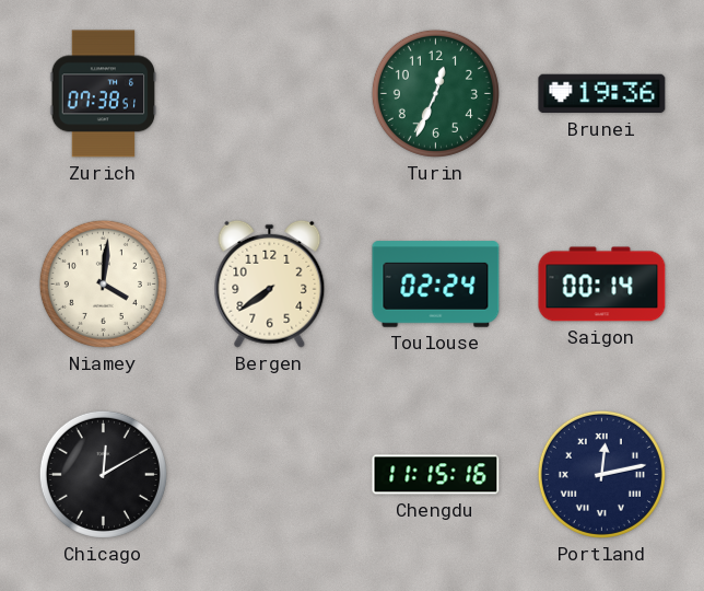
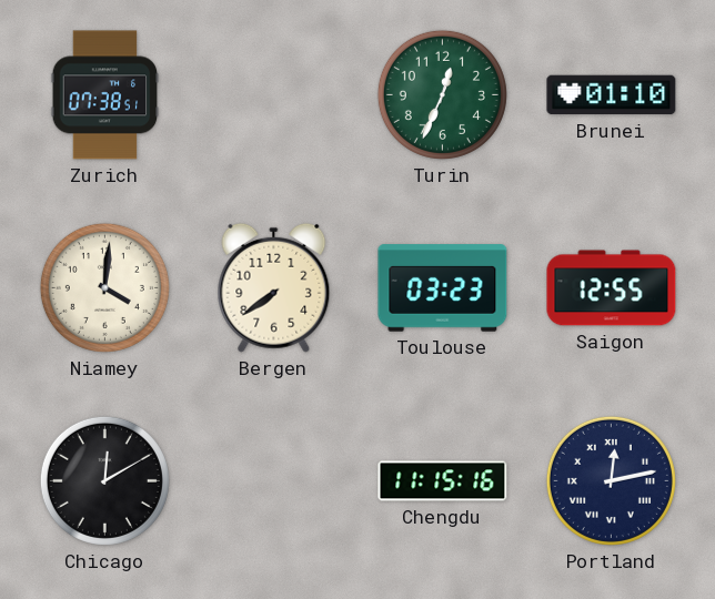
Brunei: 19:36 -> 01:10
Toulouse: 02:24 -> 03:23
Saigon: 00:14 -> 12:55
